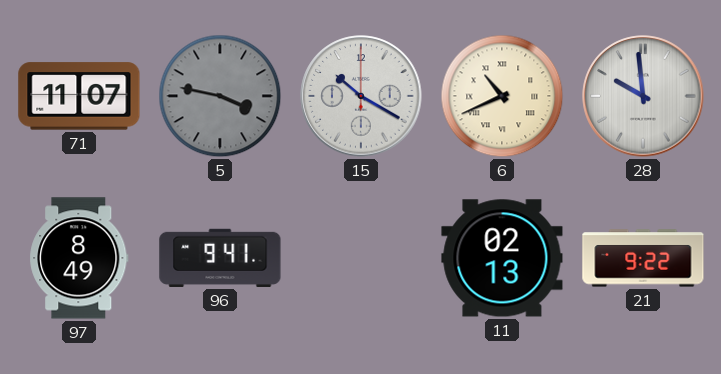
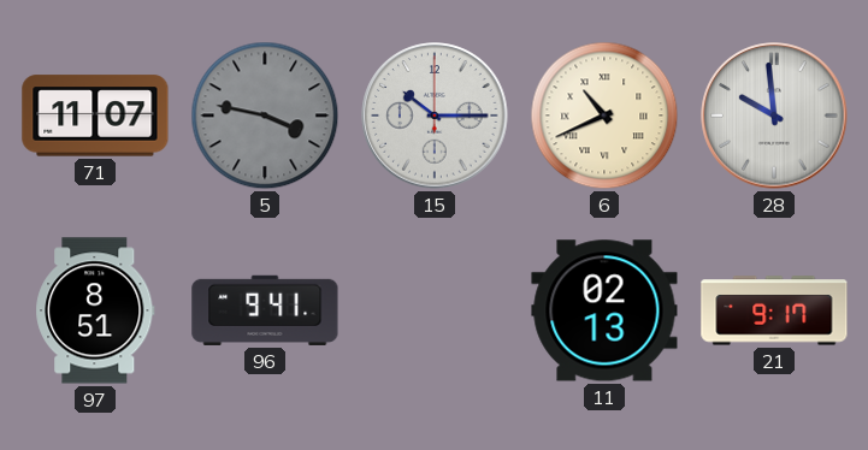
15: 10:20 -> 10:15
97: 8:49 -> 8:51
21: 9:22 -> 9:17
